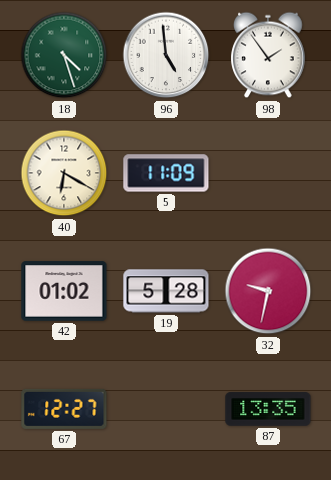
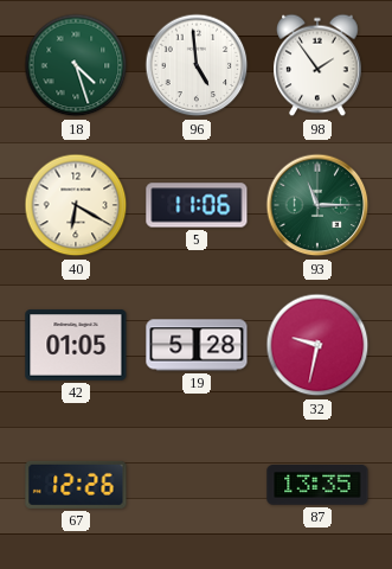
5: 11:09 -> 11:06
93: none -> 11:15
42: 01:02 -> 01:05
67: 12:27 -> 12:26
